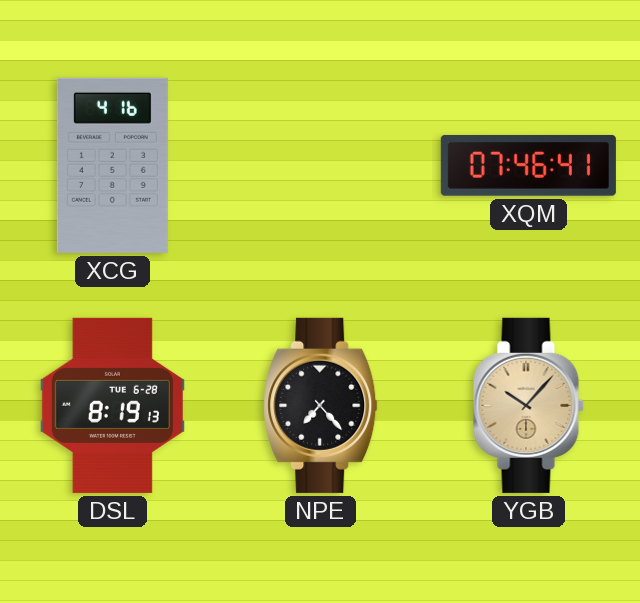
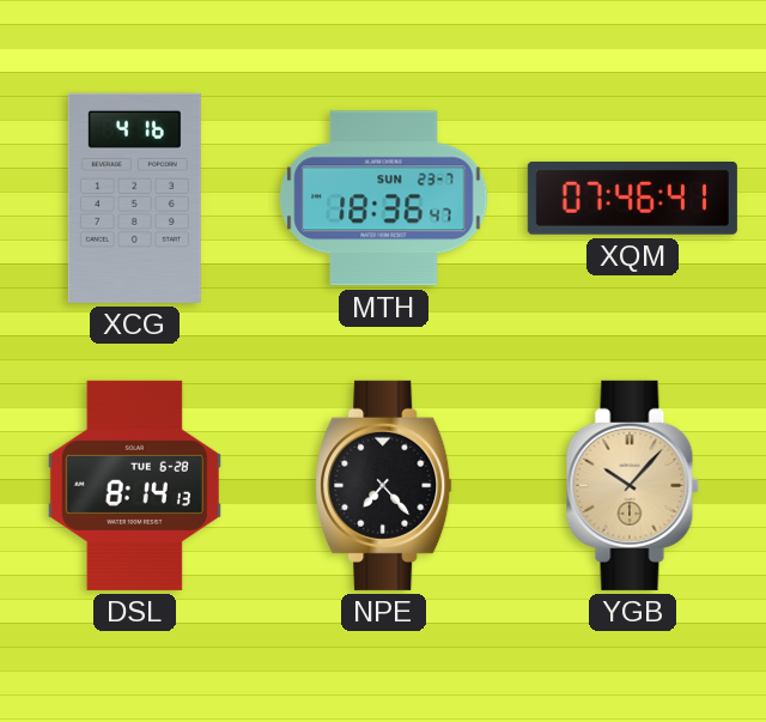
MTH: none -> 18:36
DSL: 8:19 -> 8:14
